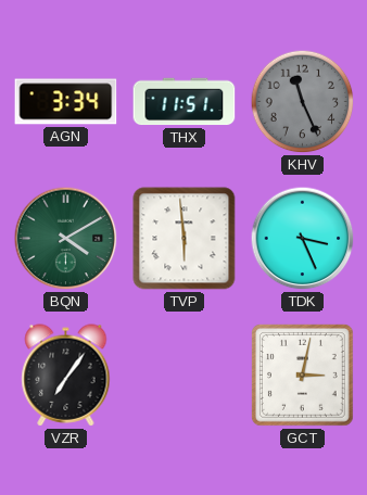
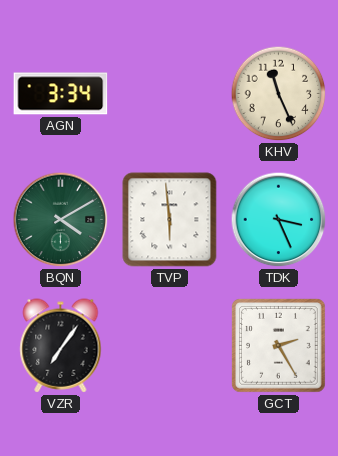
THX: 11:51 -> none
KHV dial: grey -> cream
GCT: 3:02 -> 2:25
